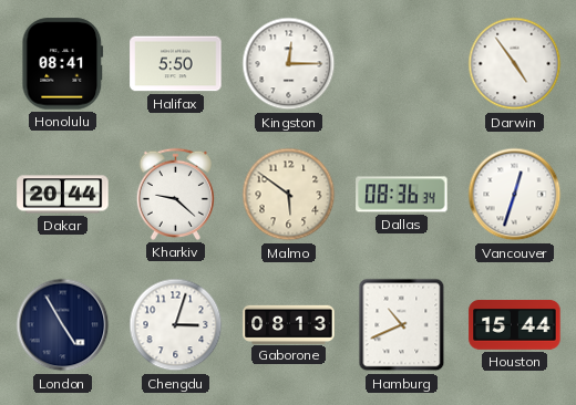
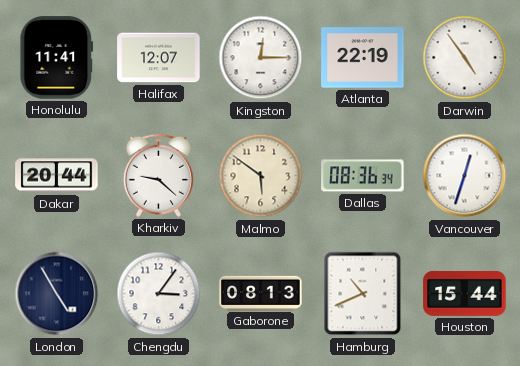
Honolulu: 08:41 -> 11:41
Halifax: 5:50 -> 12:07
Atlanta: none -> 22:19
Chengdu: 3:03 -> 3:06
